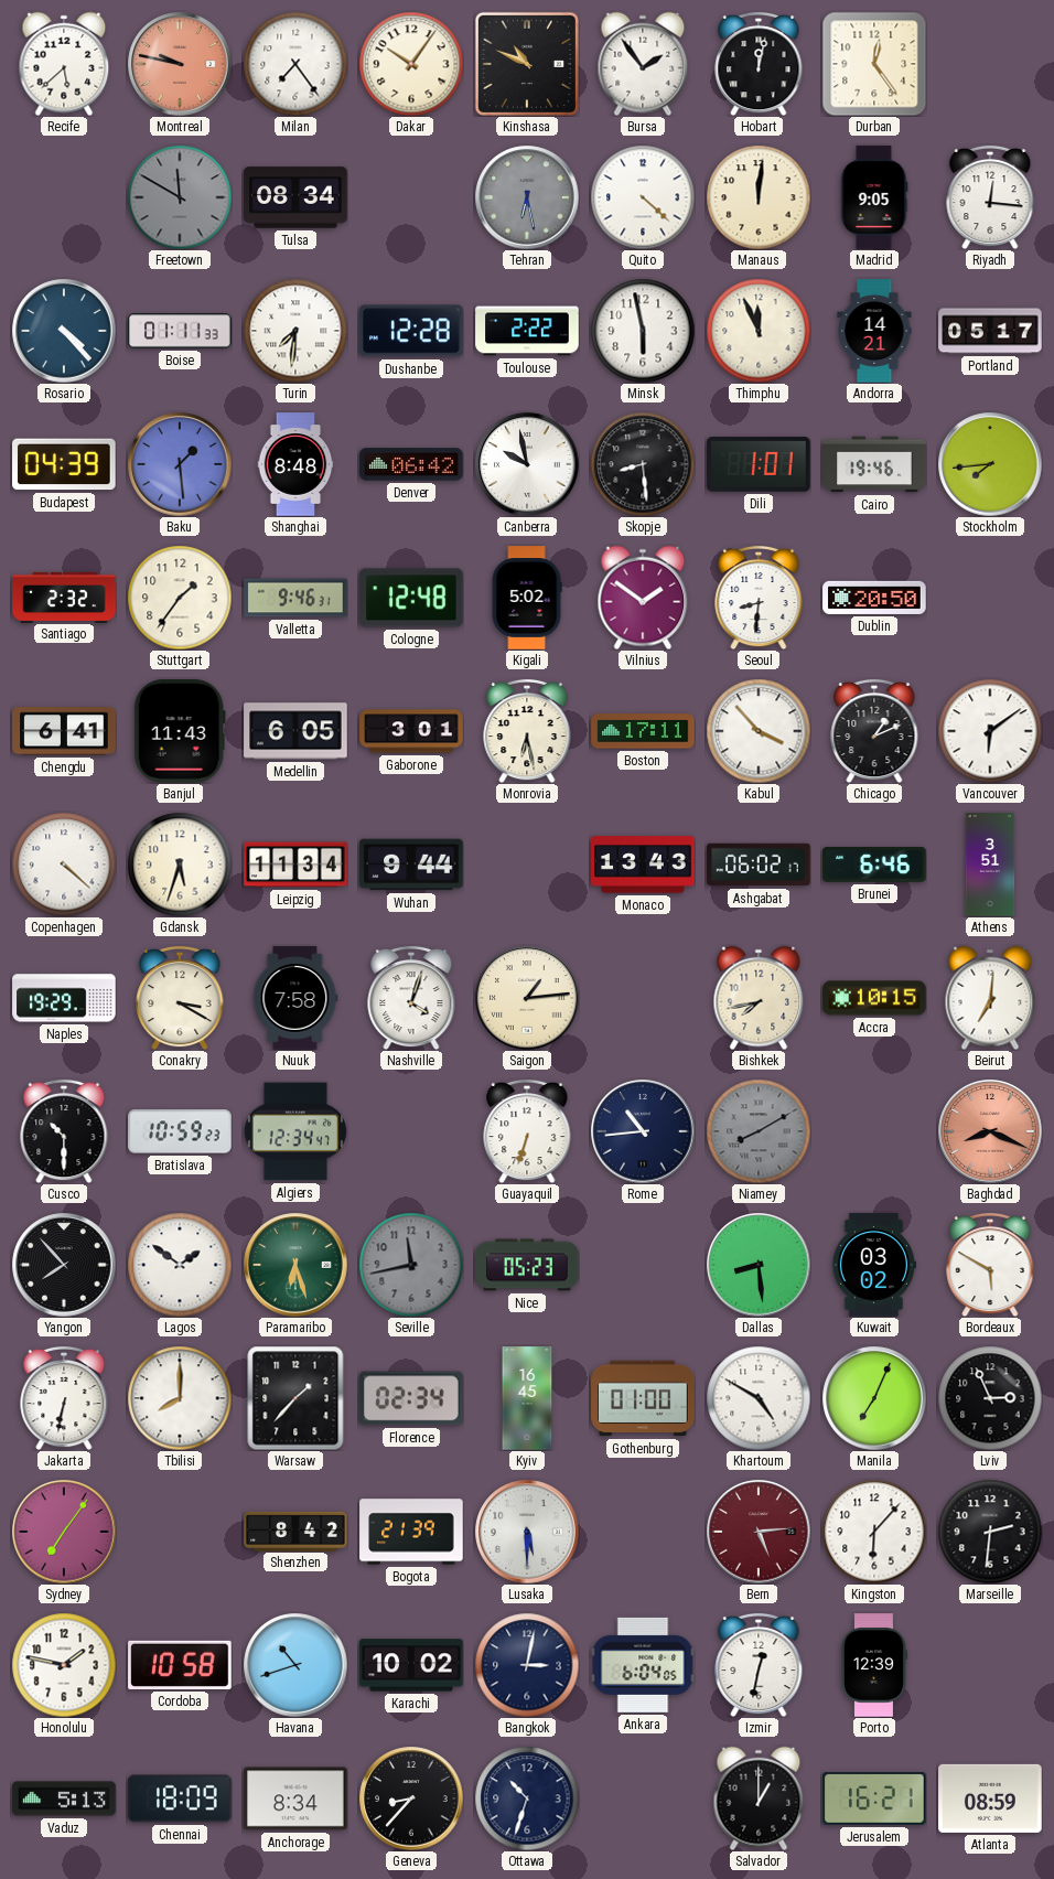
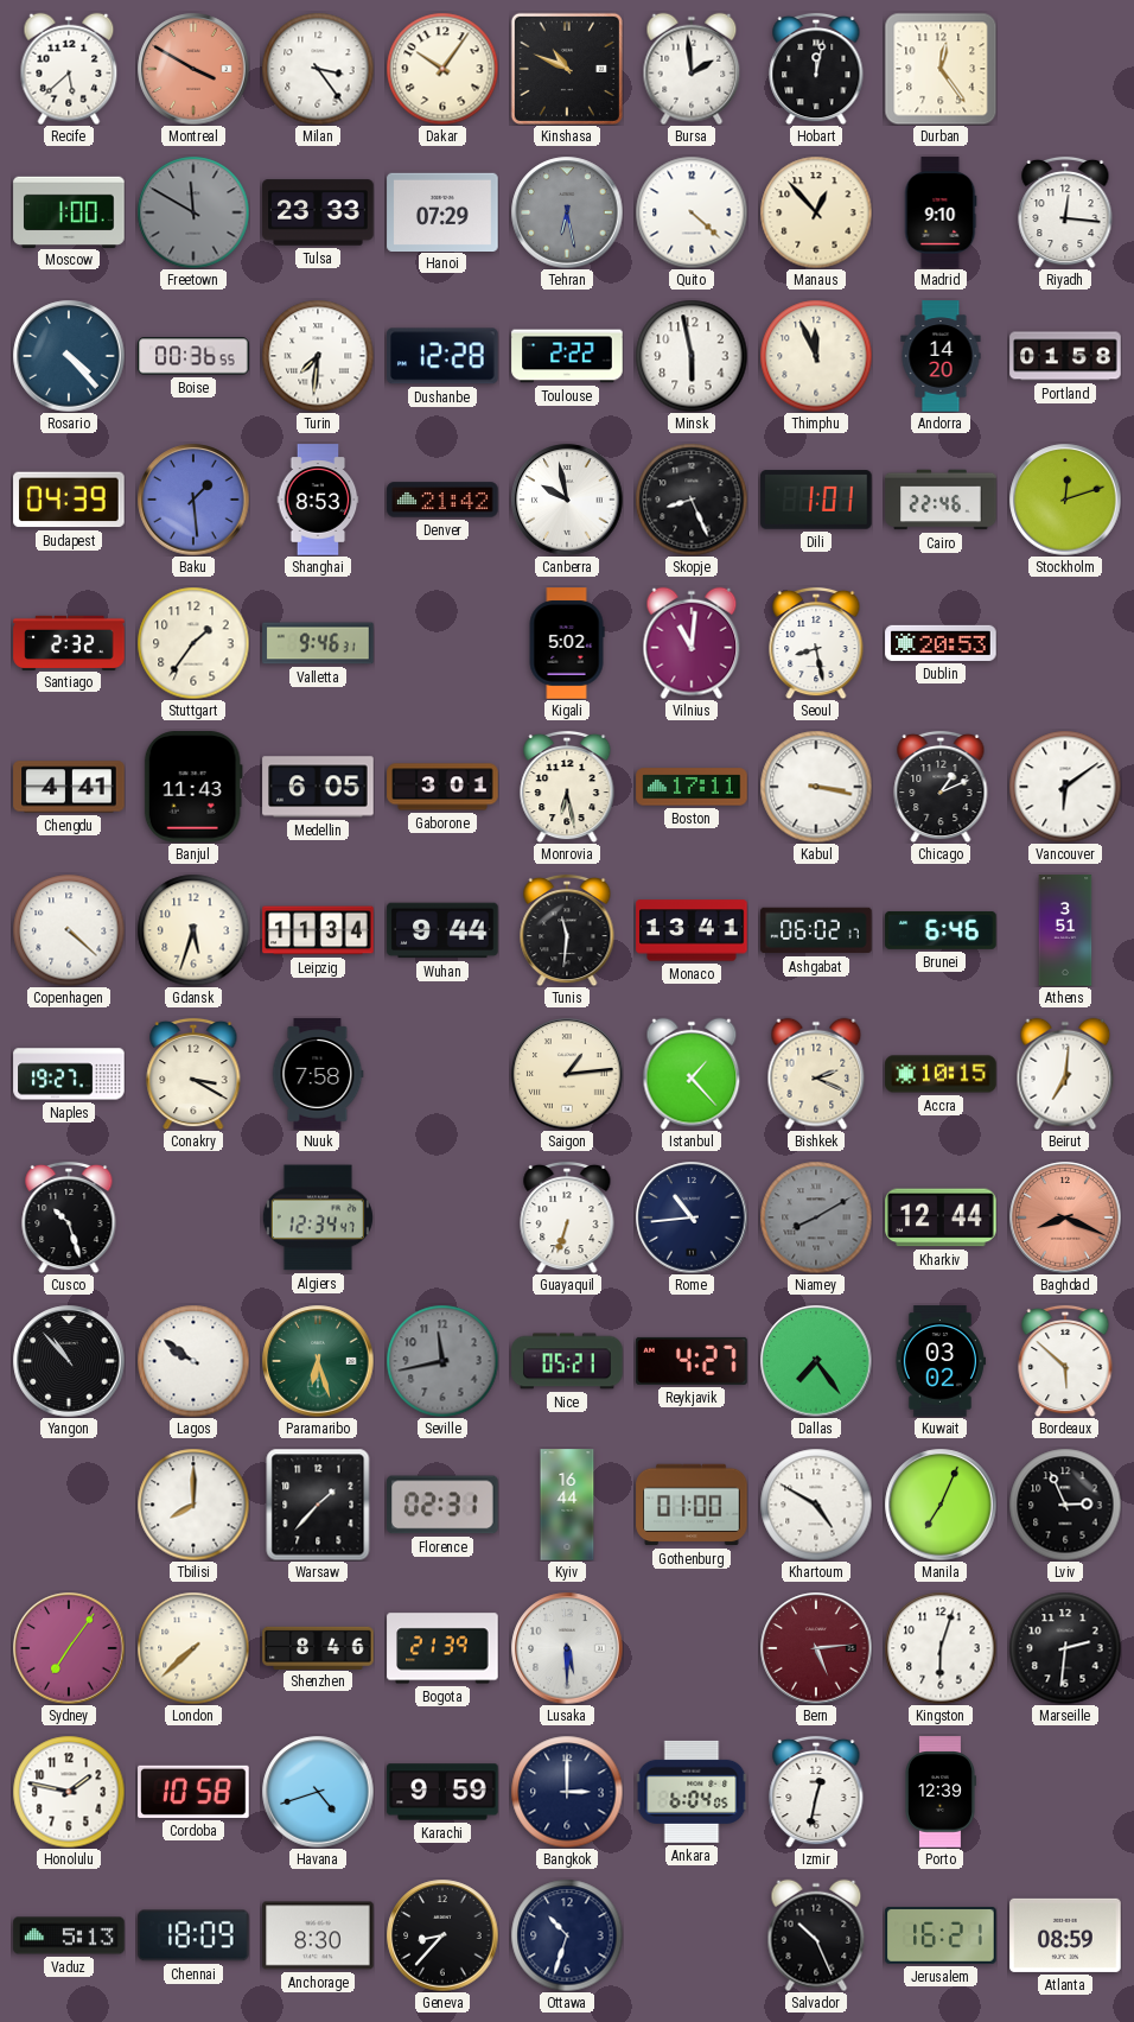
Montreal: 9:47 -> 3:50
Milan: 7:24 -> 3:24
Bursa: 1:54 -> 1:59
Moscow: none -> 1:00
Tulsa: 08:34 -> 23:33
Hanoi: none -> 07:29
Manaus: 12:01 -> 12:53
Madrid: 9:05 -> 9:10
Boise: 01:11 -> 00:36
Andorra: 14:21 -> 14:20
Portland: 05:17 -> 01:58
Shanghai: 8:48 -> 8:53
Denver: 06:42 -> 21:42
Skopje: 8:29 -> 8:26
Cairo: 19:46 -> 22:46
Stockholm: 7:44 -> 12:12
Cologne: 12:48 -> none
Vilnius: 1:51 -> 11:01
Seoul: 8:31 -> 8:28
Dublin: 20:50 -> 20:53
Chengdu: 6:41 -> 4:41
Kabul: 3:53 -> 3:17
Tunis: none -> 11:31
Monaco: 13:43 -> 13:41
Naples: 19:29 -> 19:27
Nashville: 4:03 -> none
Istanbul: none -> 1:23
Bishkek: 7:43 -> 2:19
Cusco: 10:30 -> 10:27
Bratislava: 10:59 -> none
Kharkiv: none -> 12:44
Yangon: 7:53 -> 10:53
Lagos: 1:51 -> 9:51
Nice: 05:23 -> 05:21
Reykjavik: none -> 4:27
Dallas: 8:29 -> 7:24
Bordeaux: 5:50 -> 5:52
Jakarta: 6:32 -> none
Florence: 02:34 -> 02:31
Kyiv: 16:45 -> 16:44
London: none -> 7:38
Shenzhen: 8:42 -> 8:46
Kingston: 6:07 -> 6:03
Havana: 10:42 -> 4:42
Karachi: 10:02 -> 9:59
Bangkok: 3:02 -> 3:00
Anchorage: 8:34 -> 8:30
Salvador: 1:00 -> 10:26
